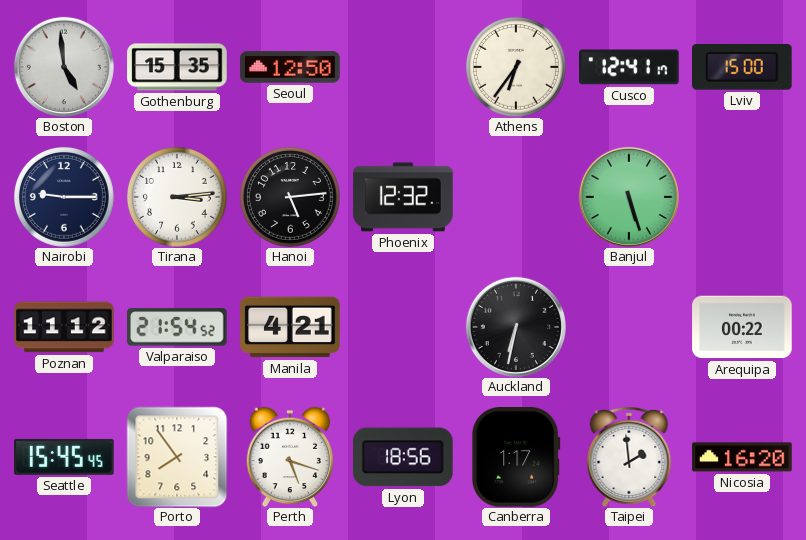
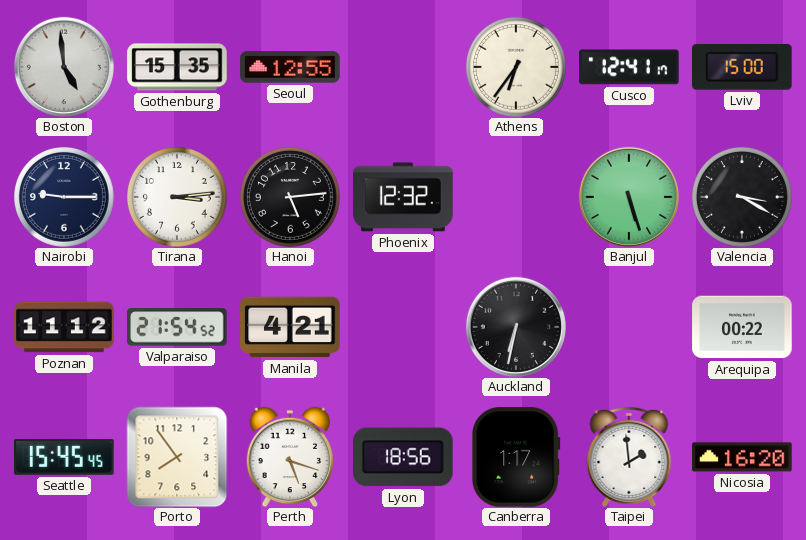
Seoul: 12:50 -> 12:55
Valencia: none -> 3:20
